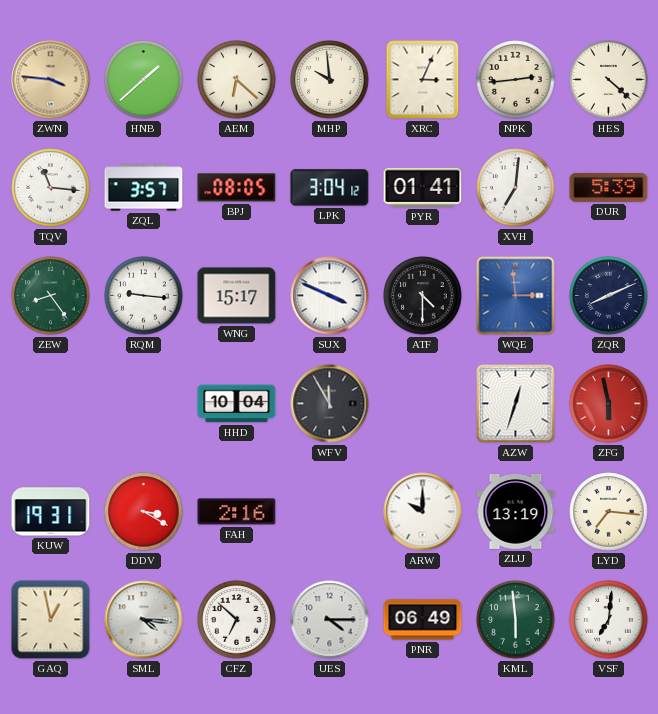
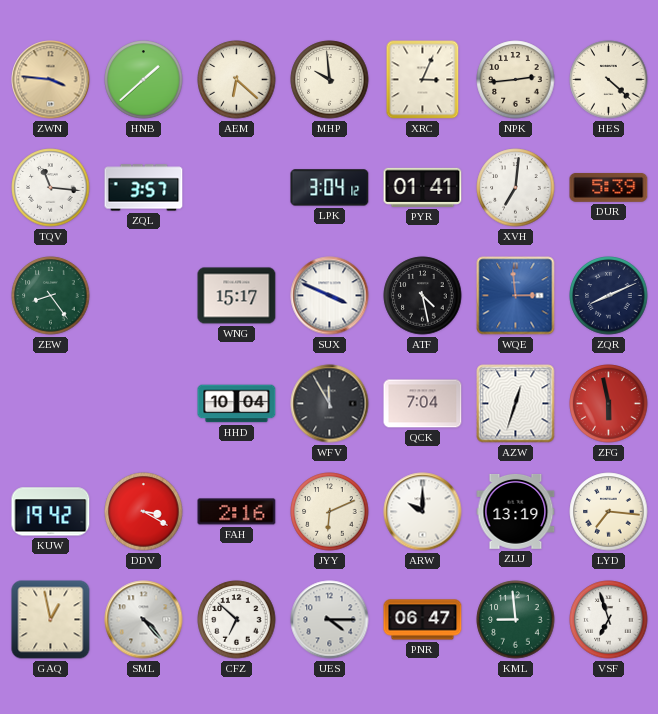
BPJ: 08:05 -> none
RQM: 9:16 -> none
ATF: 4:30 -> 4:28
QCK: none -> 7:04
KUW: 19:31 -> 19:42
JYY: none -> 6:11
SML: 4:16 -> 4:23
PNR: 06:49 -> 06:47
KML: 5:59 -> 8:59
VSF: 7:01 -> 6:57
